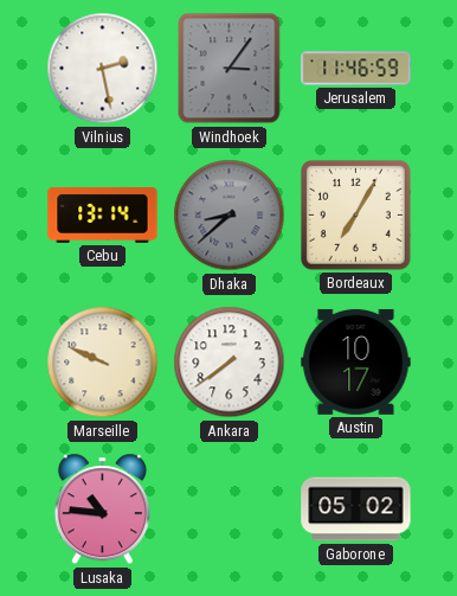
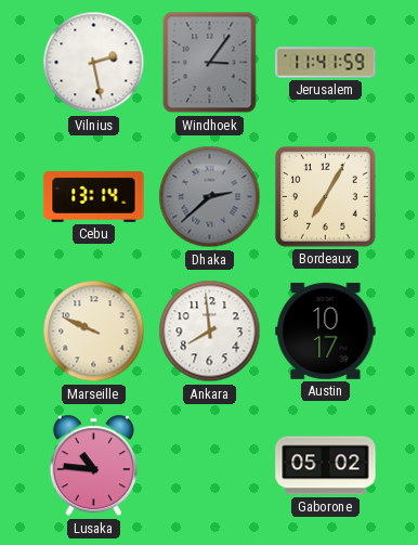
Jerusalem: 11:46 -> 11:41
Dhaka: 8:38 -> 2:38
Ankara: 7:39 -> 7:59
